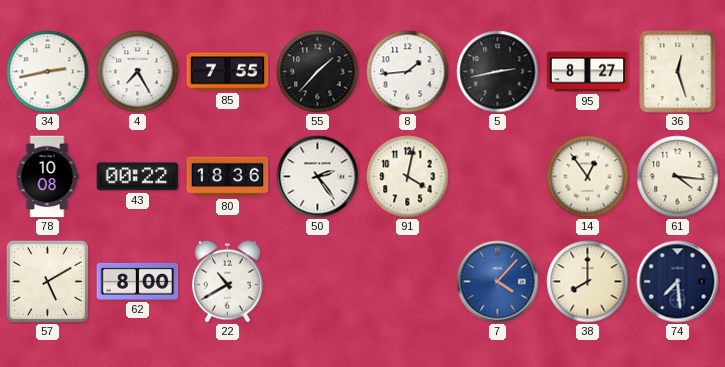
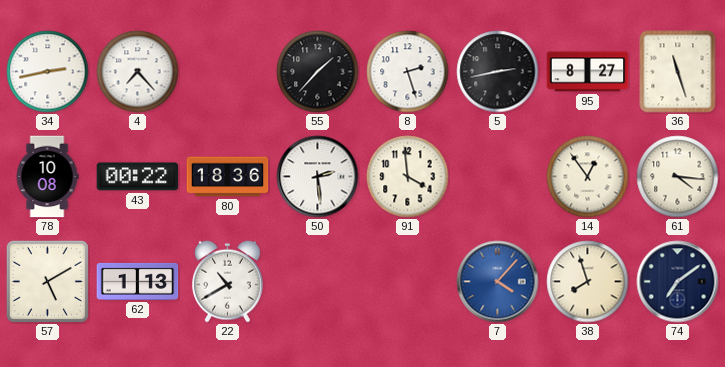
4: 7:25 -> 7:23
85: 7:55 -> none
8: 1:44 -> 2:27
36: 12:27 -> 11:27
50: 2:24 -> 2:29
91: 4:02 -> 3:59
62: 8:00 -> 1:13
38: 8:00 -> 7:57
74: 7:29 -> 7:09
